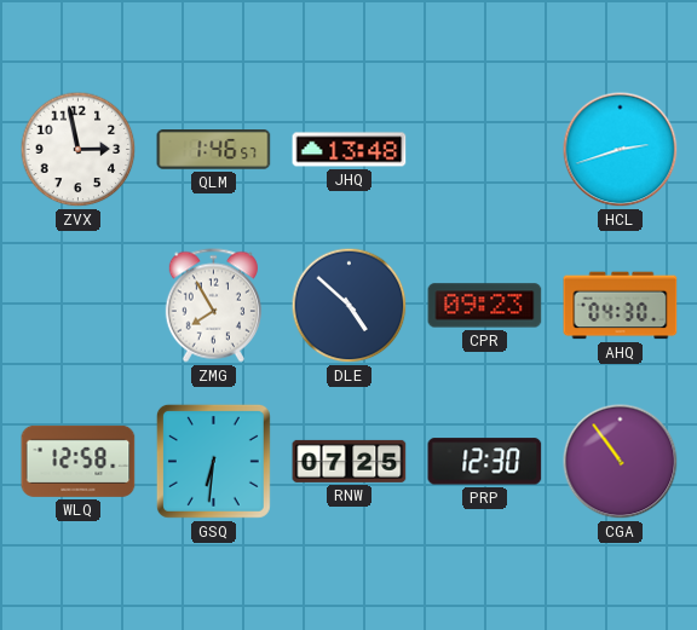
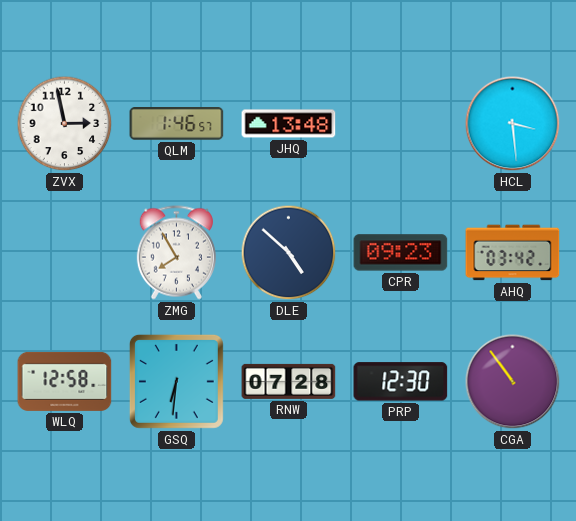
HCL: 2:42 -> 3:29
AHQ: 04:30 -> 03:42
RNW: 07:25 -> 07:28
